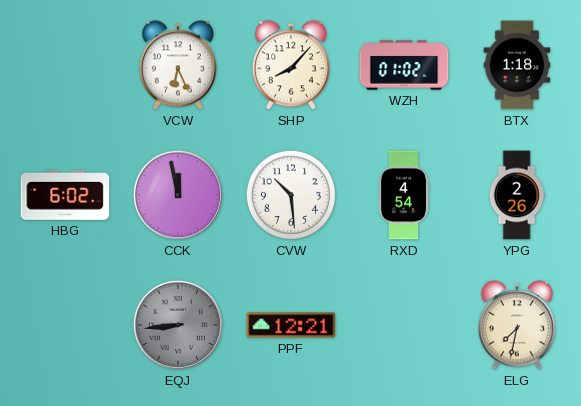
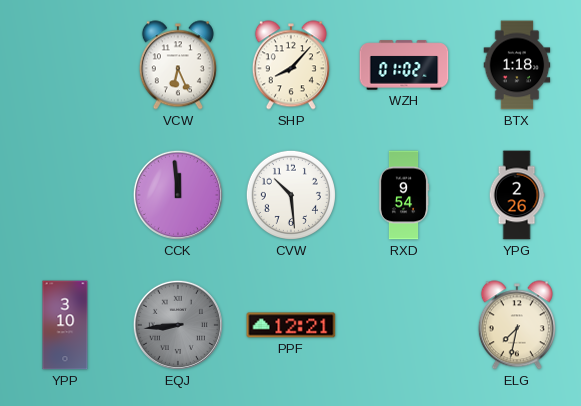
HBG: 6:02 -> none
CCK: 11:58 -> 11:59
RXD: 4:54 -> 9:54
YPP: none -> 3:10
